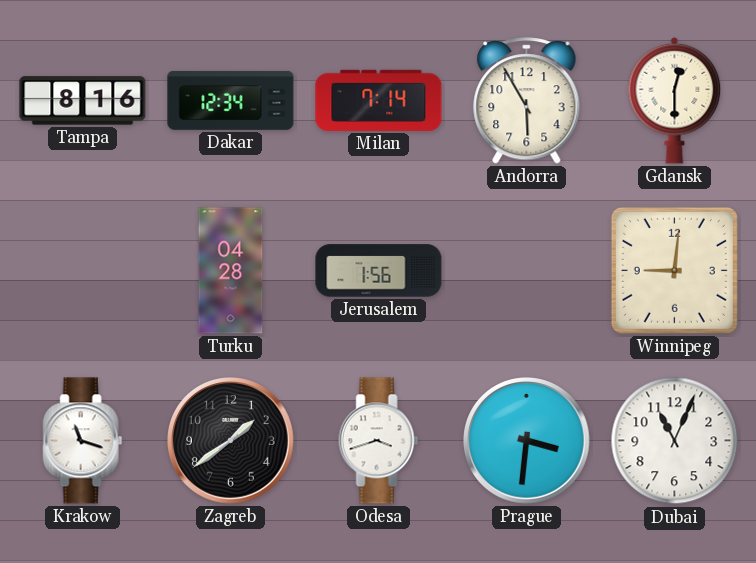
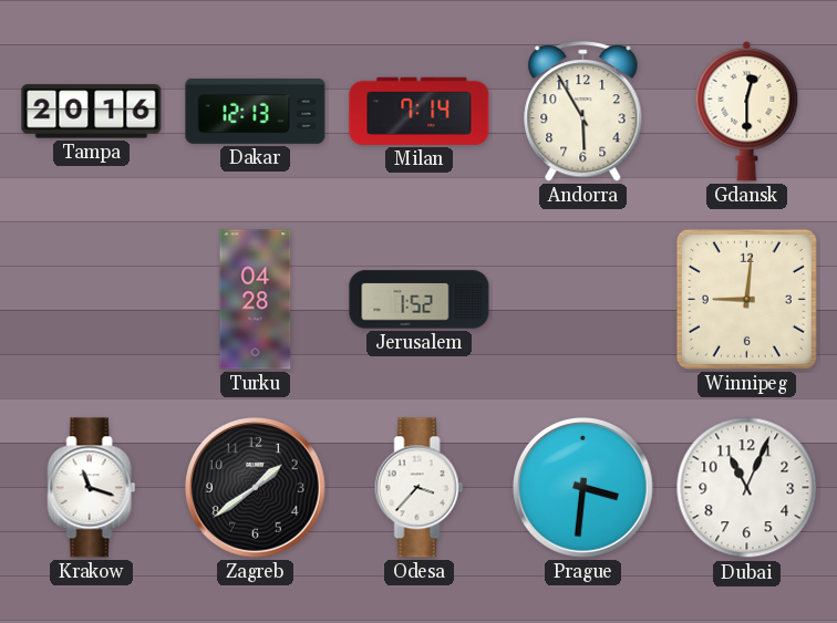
Tampa: 8:16 -> 20:16
Dakar: 12:34 -> 12:13
Jerusalem: 1:56 -> 1:52
Odesa: 3:42 -> 3:37
